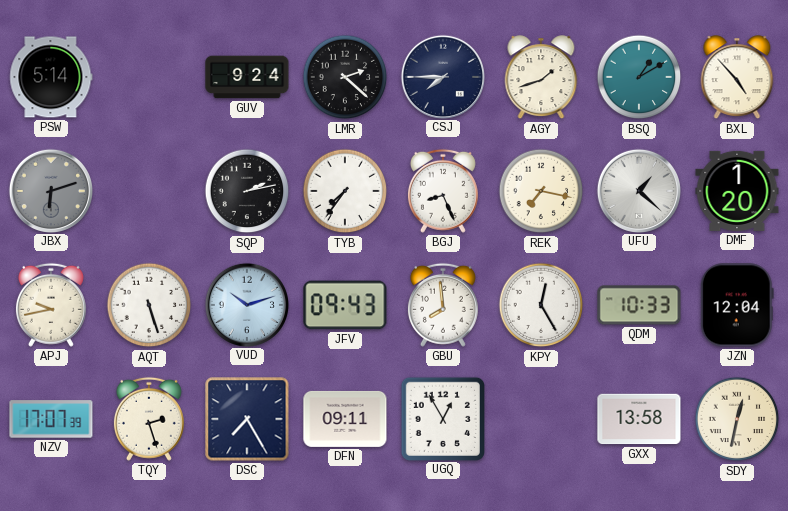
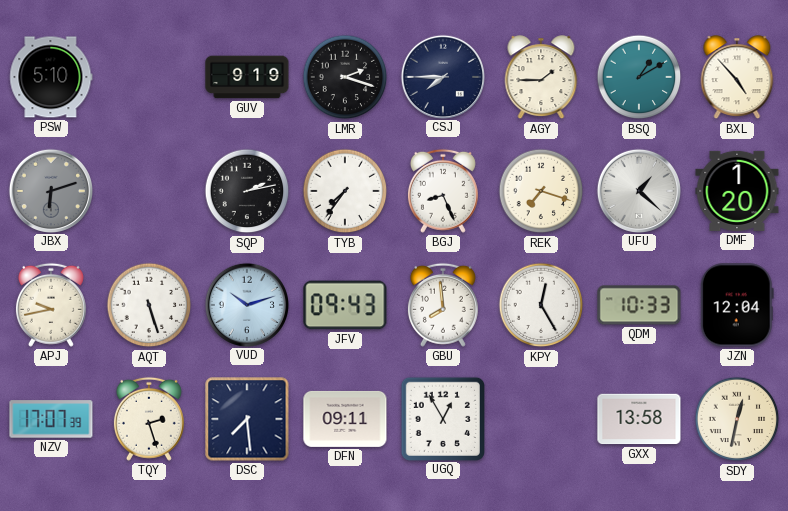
PSW: 5:14 -> 5:10
GUV: 9:24 -> 9:19
LMR: 2:22 -> 2:18
AGY: 1:42 -> 1:45
REK: 7:17 -> 7:18
DSC: 7:25 -> 7:29
